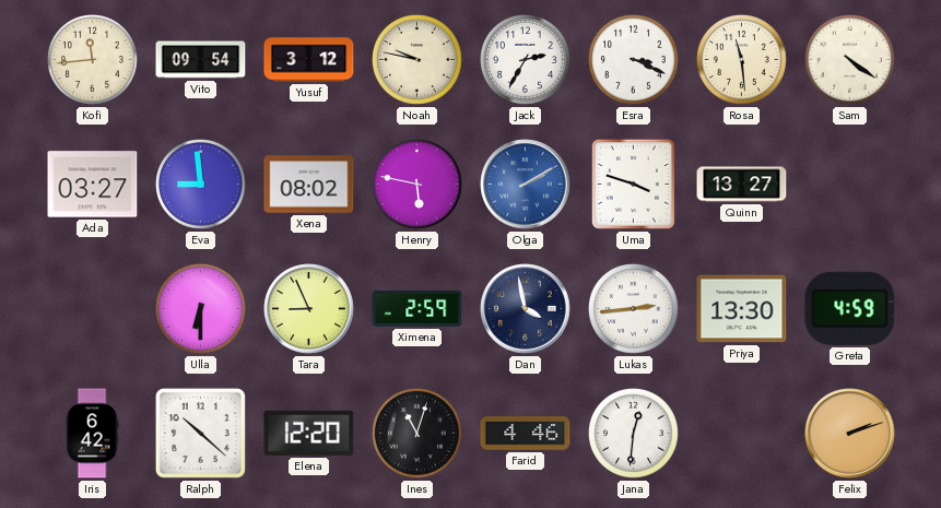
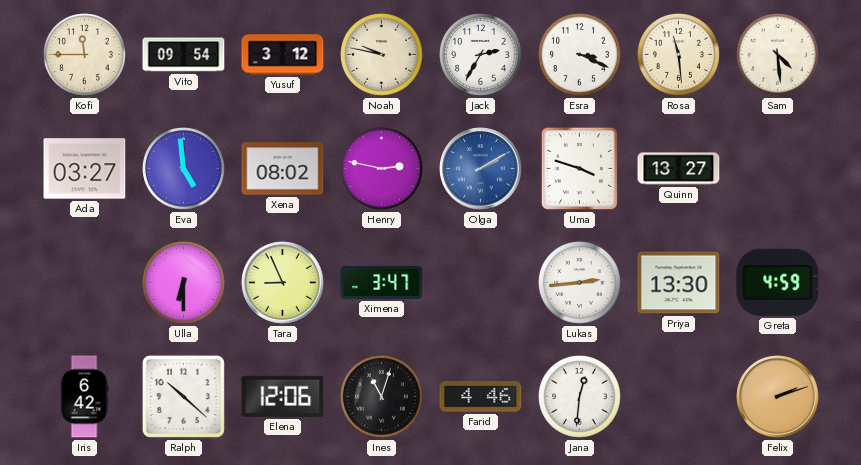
Kofi: 11:44 -> 11:45
Sam: 4:21 -> 4:29
Eva: 8:59 -> 4:59
Henry: 5:47 -> 2:47
Ximena: 2:59 -> 3:47
Dan: 3:58 -> none
Elena: 12:20 -> 12:06
